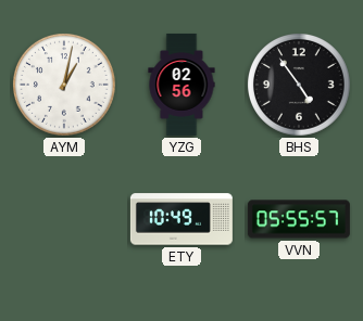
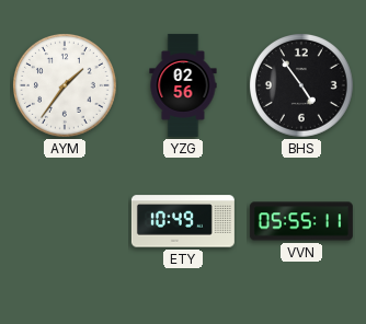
AYM: 1:02 -> 1:36
VVN: 05:55:57 -> 05:55:11
